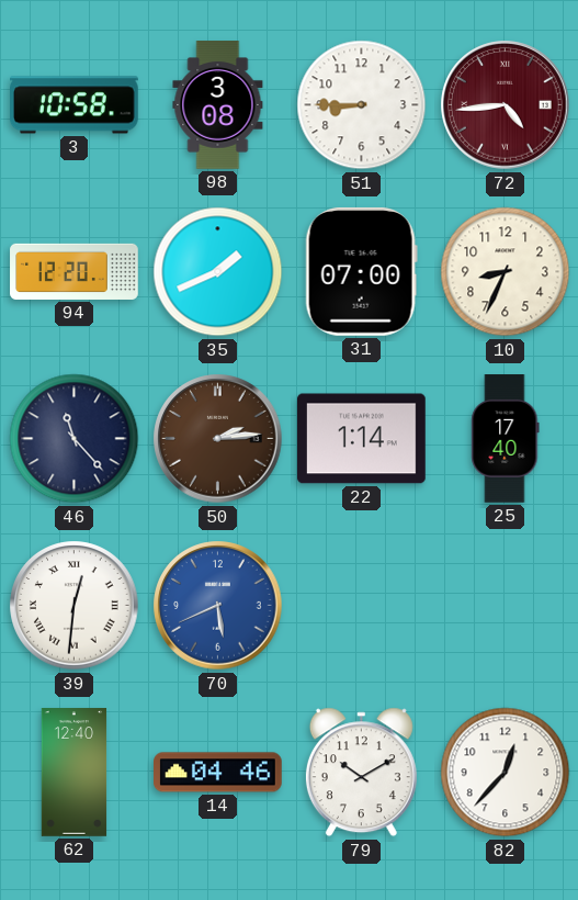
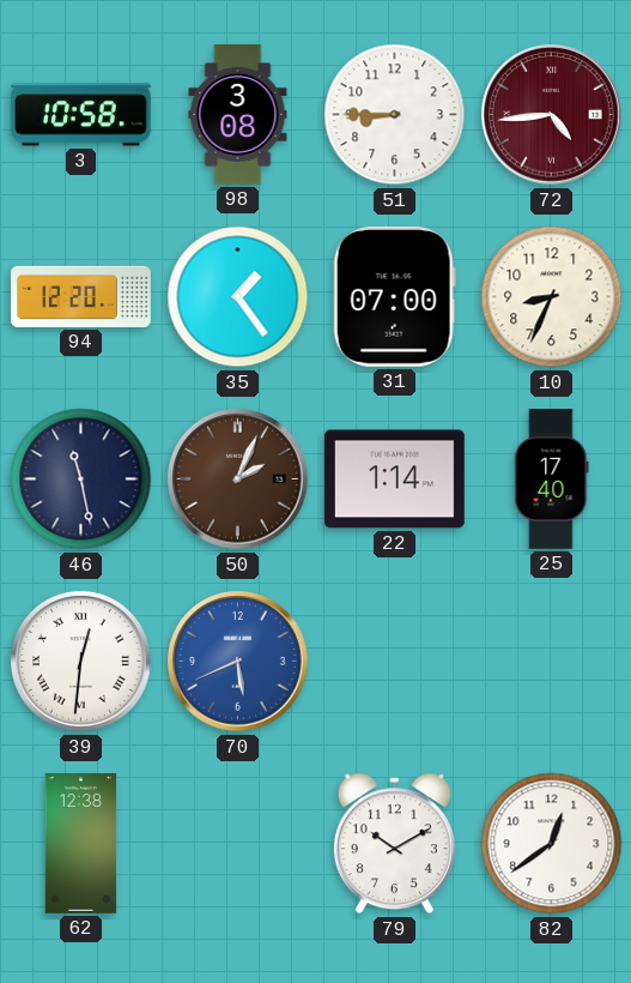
35: 1:41 -> 1:24
46: 11:23 -> 11:28
50: 2:14 -> 2:04
62: 12:40 -> 12:38
14: 04:46 -> none
82: 12:37 -> 12:39
